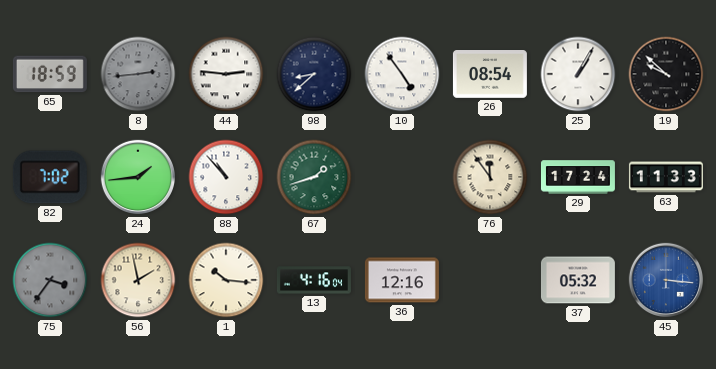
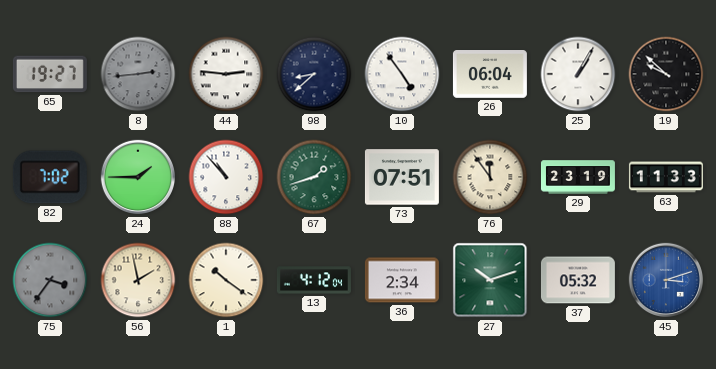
65: 18:59 -> 19:27
26: 08:54 -> 06:04
24: 1:44 -> 1:45
73: none -> 07:51
29: 17:24 -> 23:19
1: 10:16 -> 10:21
13: 4:16 -> 4:12
36: 12:16 -> 2:34
27: none -> 10:12
45: 3:16 -> 3:12
